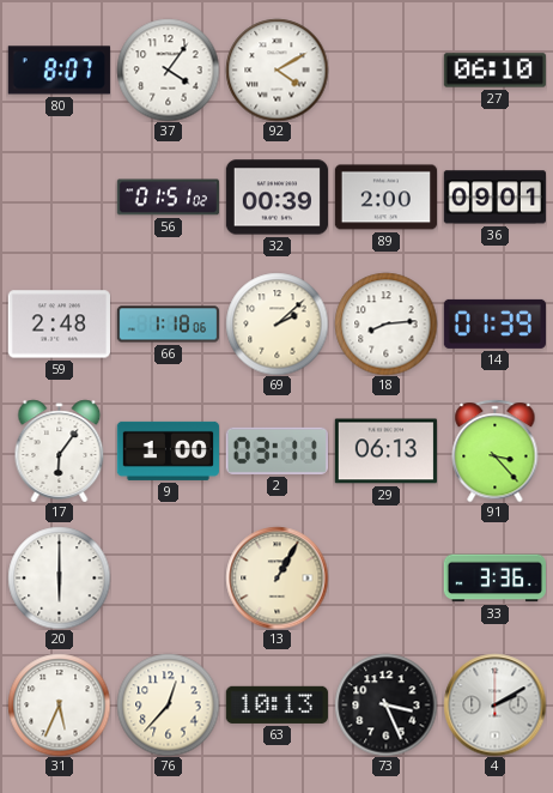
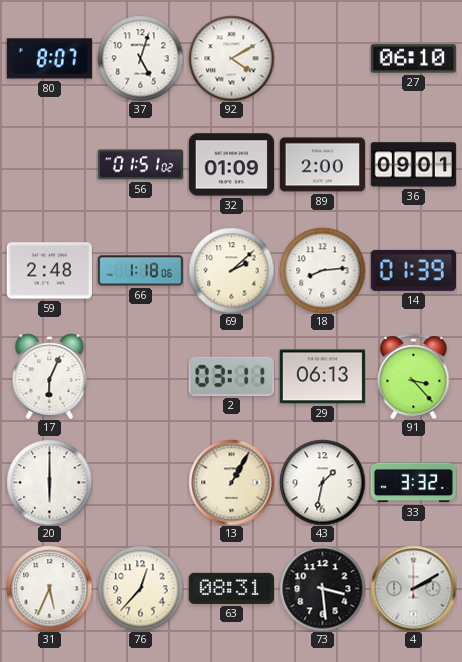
37: 4:06 -> 5:03
32: 00:39 -> 01:09
17: 6:06 -> 6:04
9: 1:00 -> none
43: none -> 1:32
33: 3:36 -> 3:32
63: 10:13 -> 08:31
73: 3:26 -> 3:29
